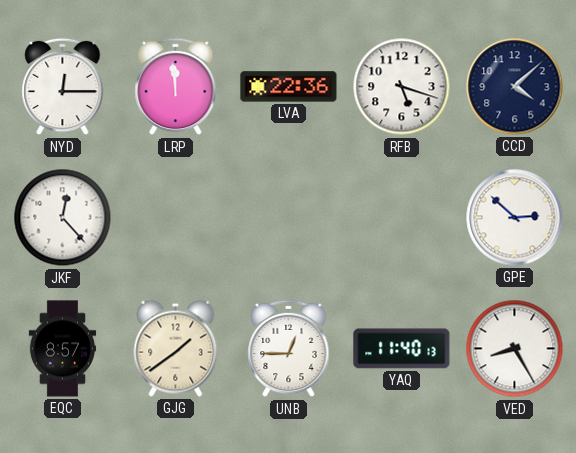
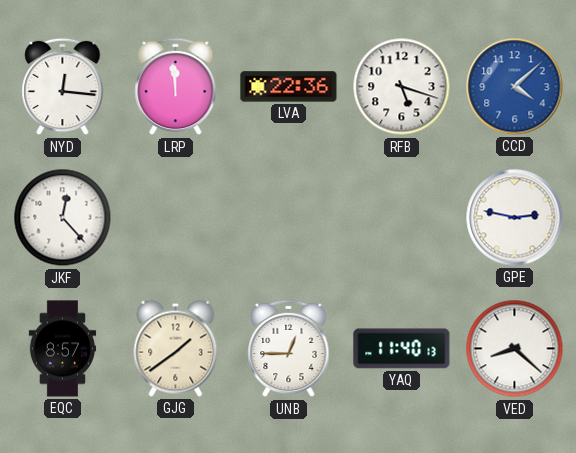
NYD: 12:15 -> 12:16
CCD dial: navy -> blue
GPE: 2:52 -> 2:47
VED: 8:25 -> 8:22
